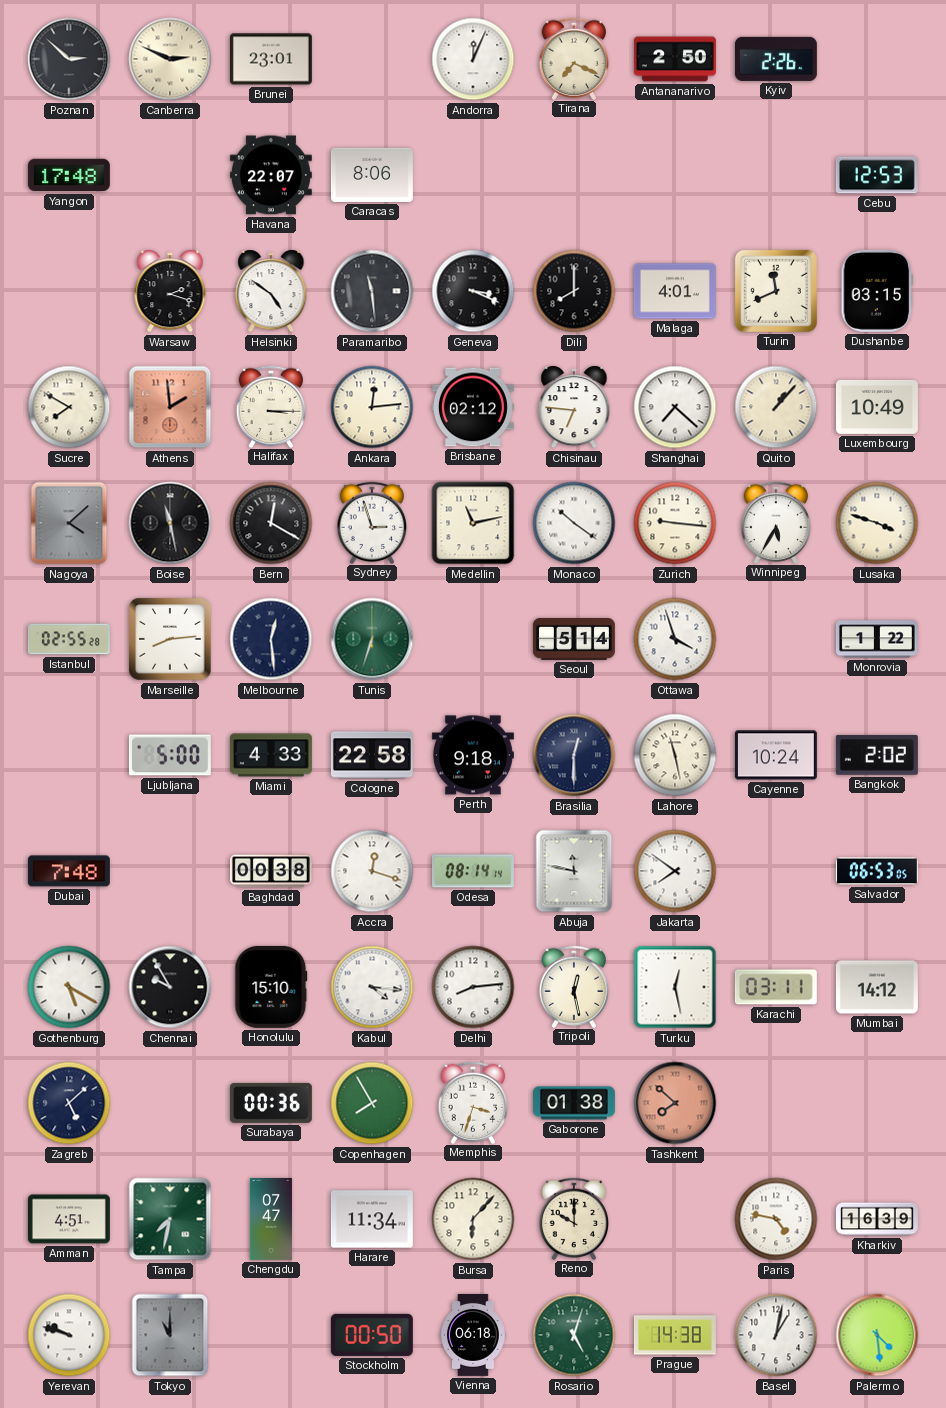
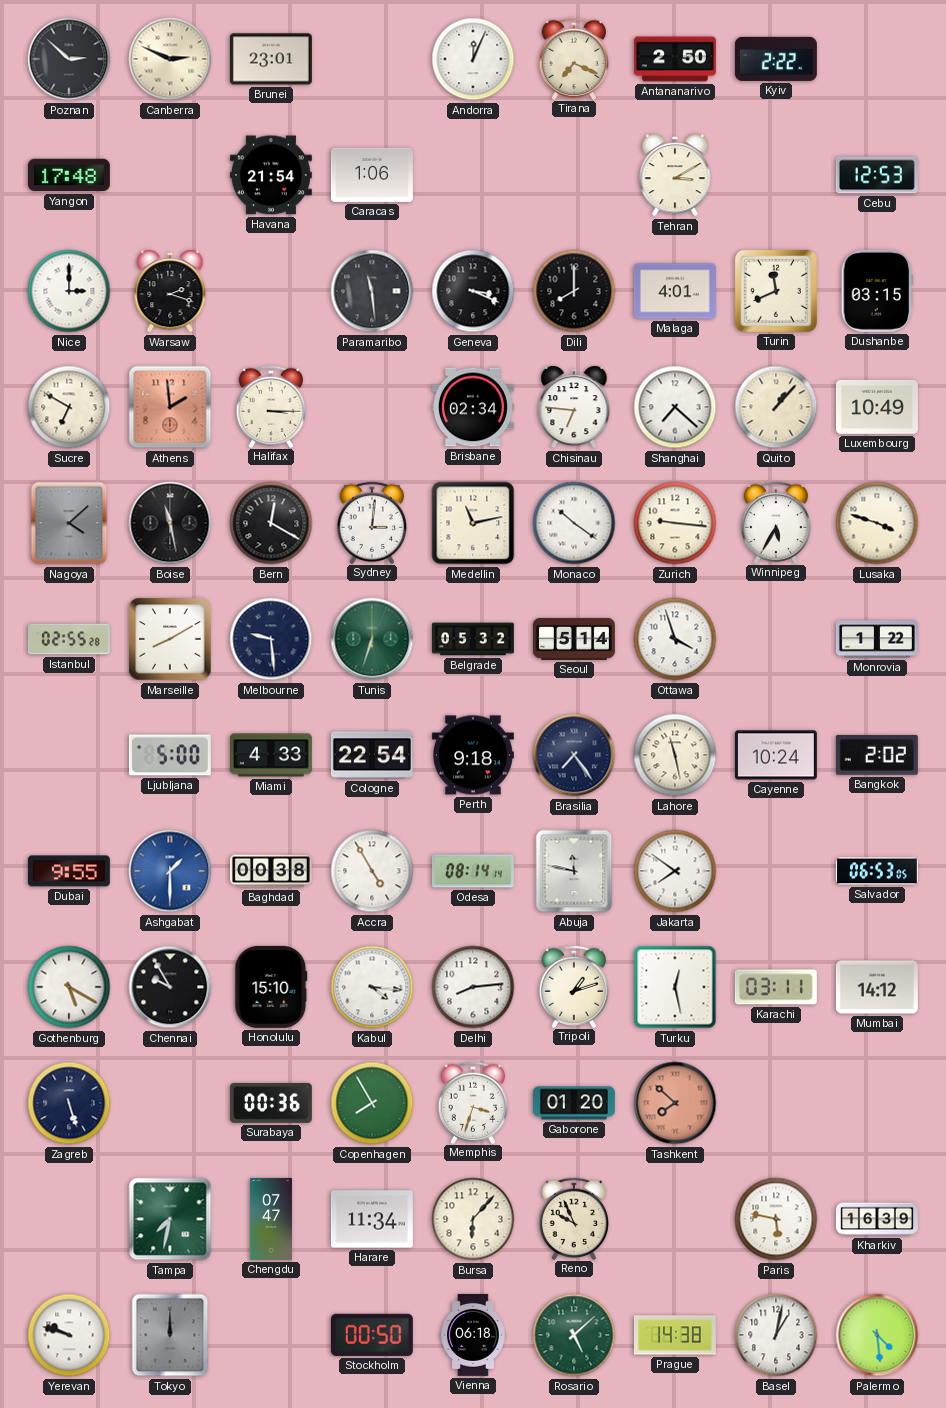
Kyiv: 2:26 -> 2:22
Havana: 22:07 -> 21:54
Caracas: 8:06 -> 1:06
Tehran: none -> 3:10
Nice: none -> 3:00
Helsinki: 4:51 -> none
Sucre: 7:50 -> 6:50
Ankara: 12:14 -> none
Brisbane: 02:12 -> 02:34
Sydney: 2:57 -> 3:01
Marseille: 8:14 -> 8:10
Melbourne: 12:29 -> 9:29
Belgrade: none -> 05:32
Cologne: 22:58 -> 22:54
Brasilia: 12:30 -> 7:24
Dubai: 7:48 -> 9:55
Ashgabat: none -> 1:30
Accra: 12:18 -> 4:55
Tripoli: 12:28 -> 1:12
Zagreb: 5:08 -> 5:27
Gaborone: 01:38 -> 01:20
Amman: 4:51 -> none
Reno: 10:00 -> 9:56
Paris: 4:47 -> 5:47
Tokyo: 11:00 -> 12:00
Rosario: 5:03 -> 5:08
